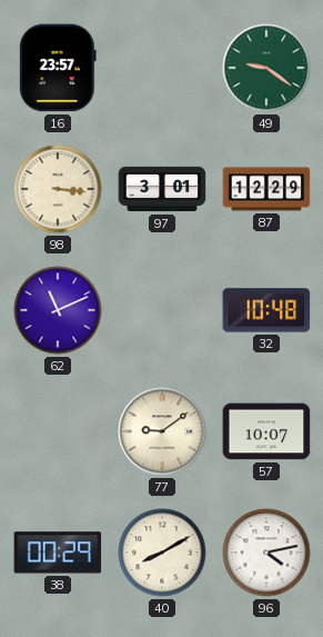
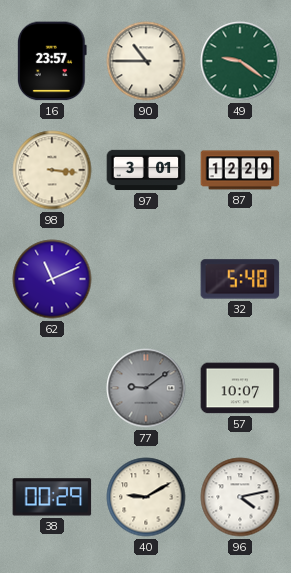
90: none -> 10:45
32: 10:48 -> 5:48
77 dial: cream -> grey
40: 8:10 -> 9:10
